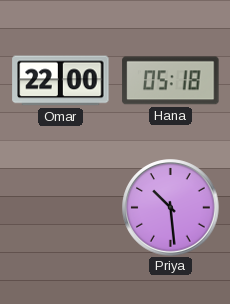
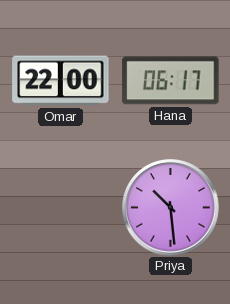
Hana: 05:18 -> 06:17
